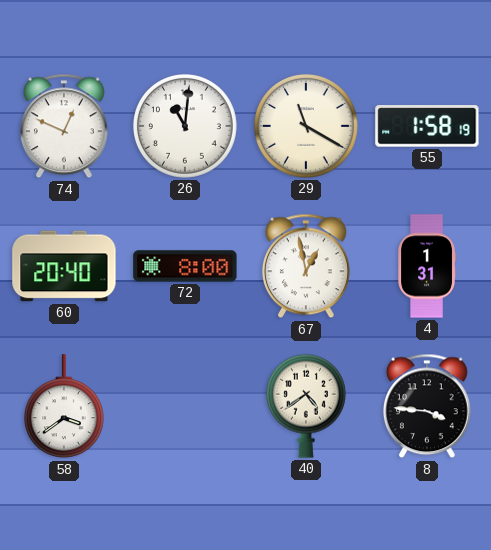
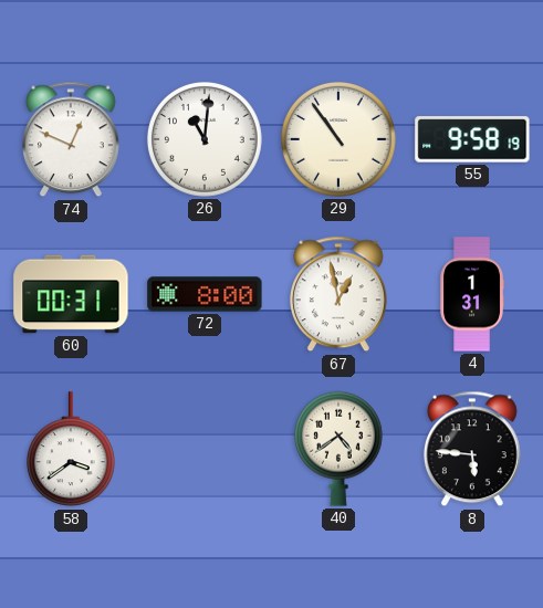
29: 11:20 -> 10:54
55: 1:58 -> 9:58
60: 20:40 -> 00:31
8: 3:46 -> 5:46
